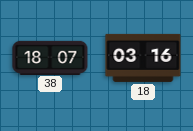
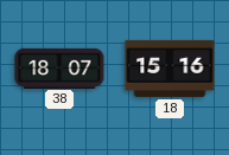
18: 03:16 -> 15:16
